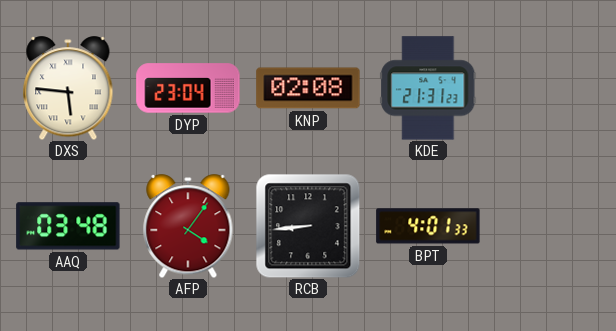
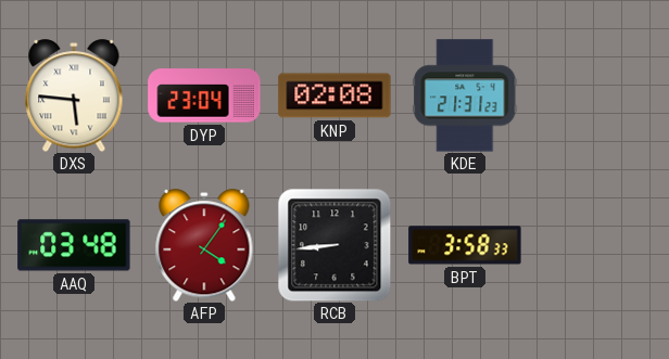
BPT: 4:01 -> 3:58
